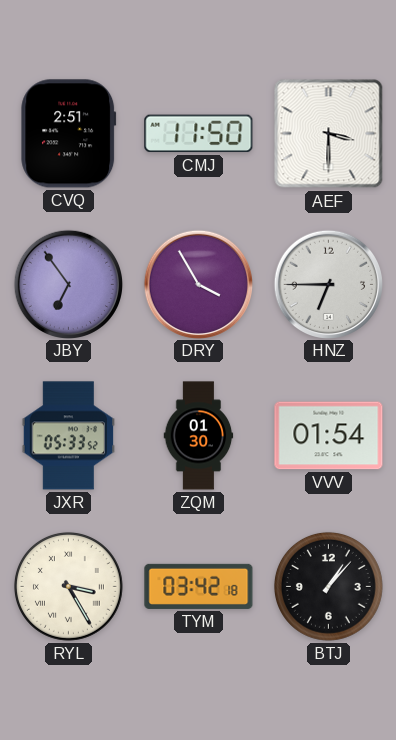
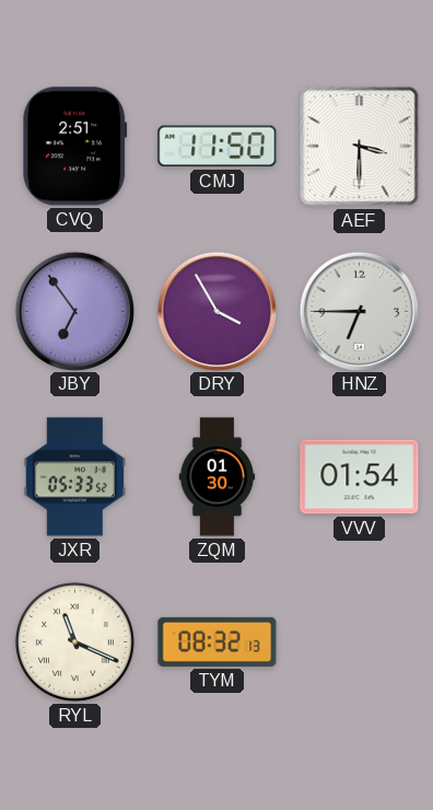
RYL: 3:25 -> 11:19
TYM: 03:42 -> 08:32
BTJ: 1:07 -> none
